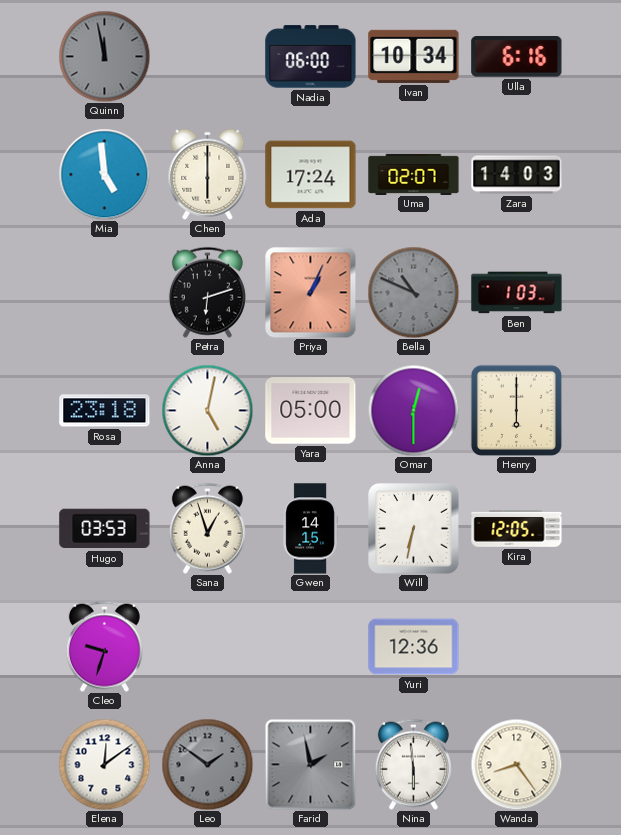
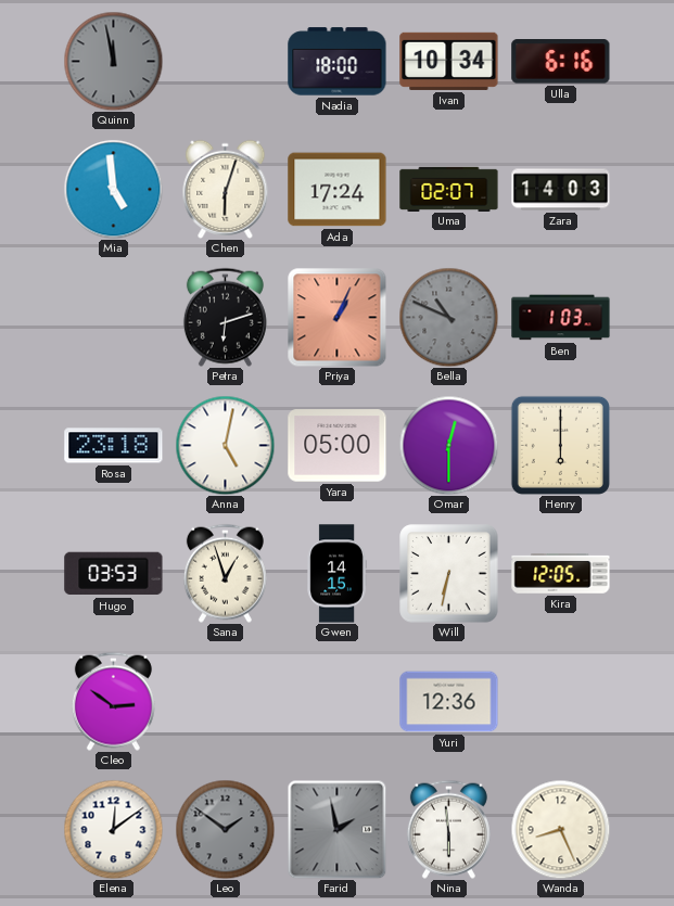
Nadia: 06:00 -> 18:00
Chen: 6:00 -> 6:03
Cleo: 9:33 -> 2:51
Wanda: 8:24 -> 8:26
